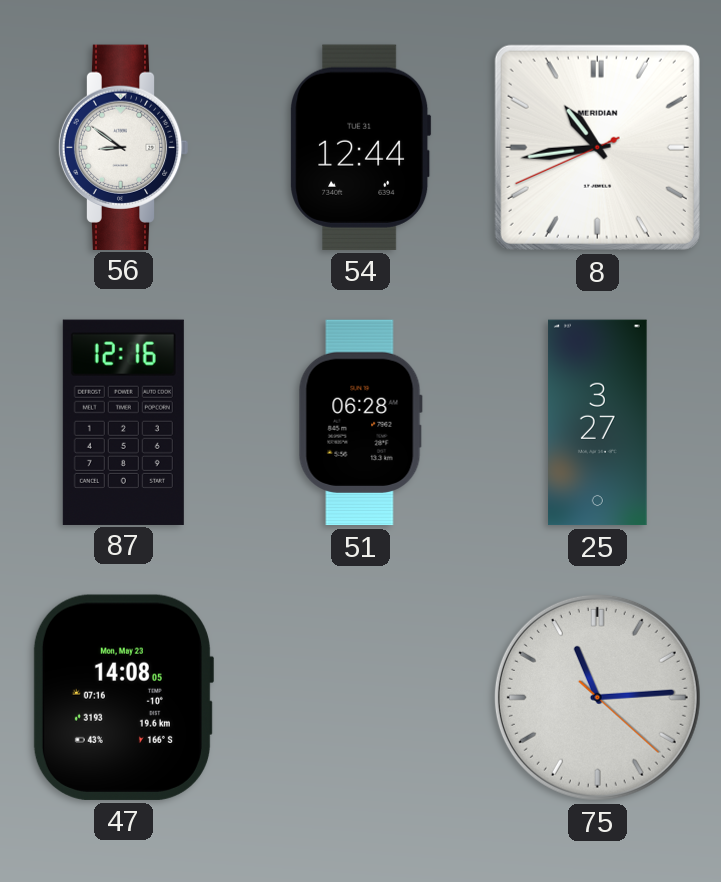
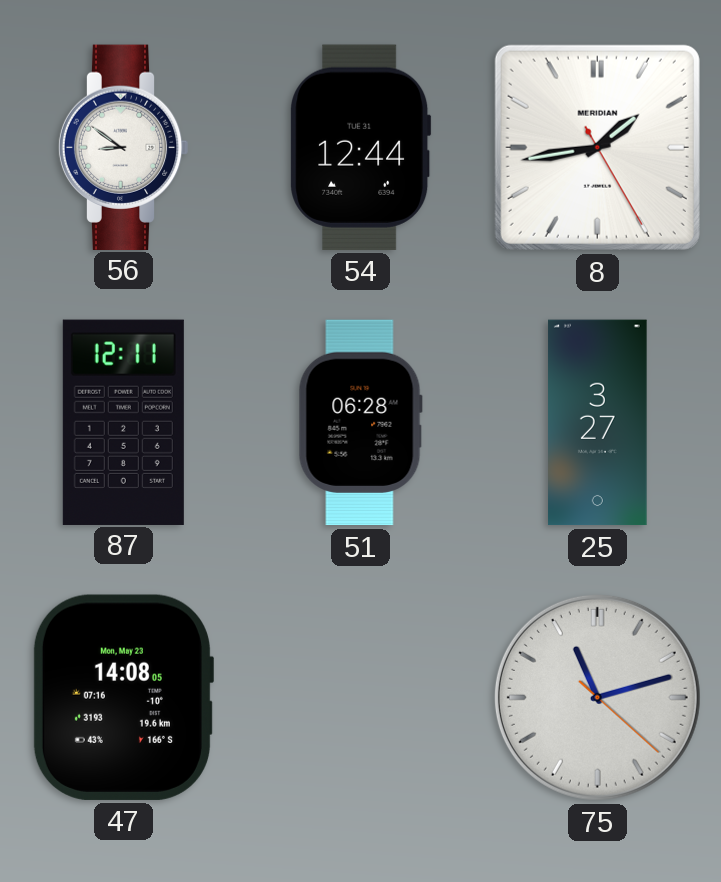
8: 10:43 -> 1:43
87: 12:16 -> 12:11
75: 11:14 -> 11:12
